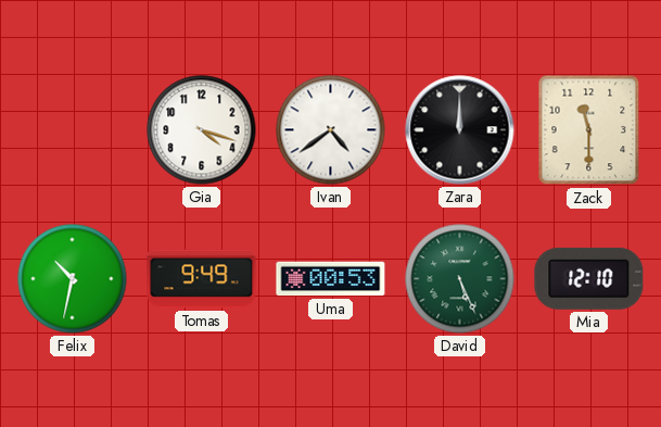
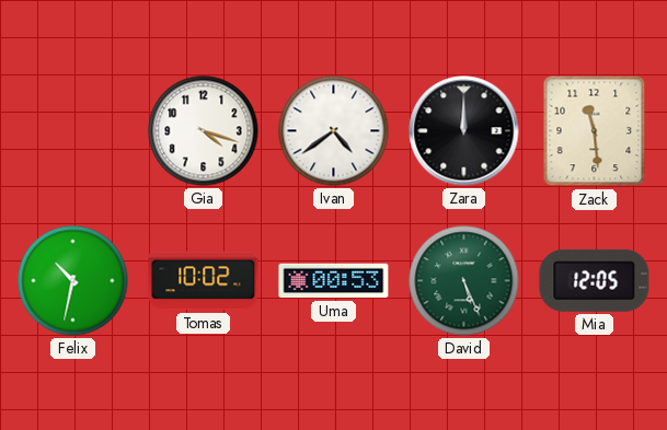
Zack: 11:30 -> 11:29
Tomas: 9:49 -> 10:02
Mia: 12:10 -> 12:05
